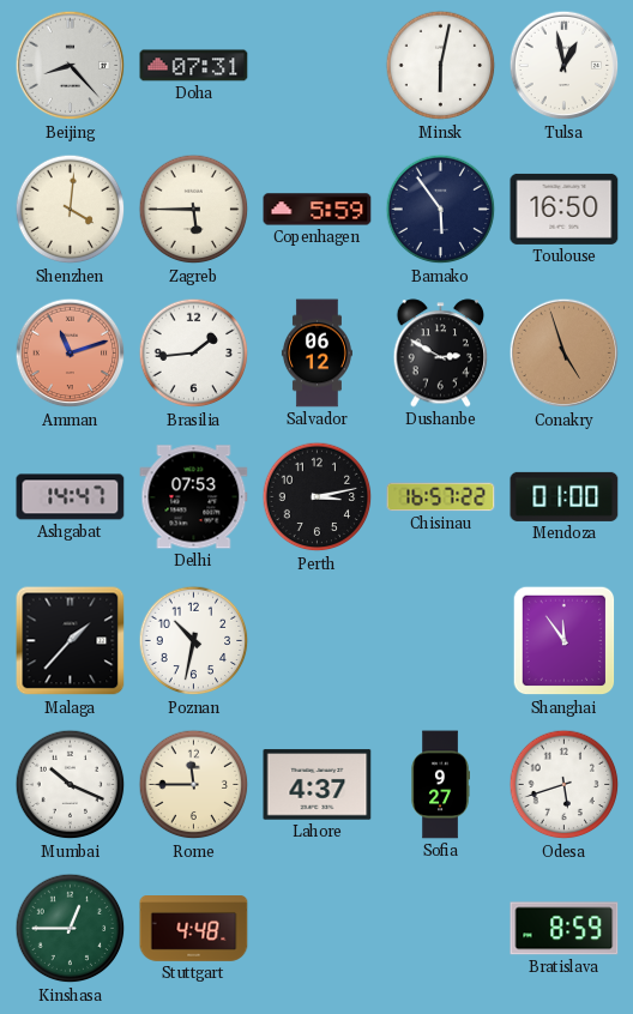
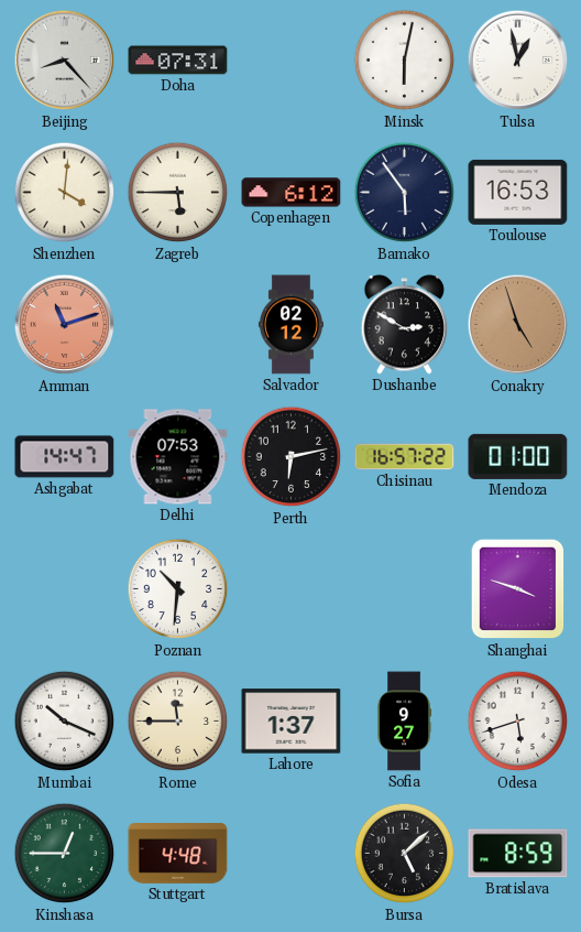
Copenhagen: 5:59 -> 6:12
Toulouse: 16:50 -> 16:53
Brasilia: 1:44 -> none
Salvador: 06:12 -> 02:12
Perth: 3:13 -> 6:13
Malaga: 1:37 -> none
Poznan: 10:32 -> 10:31
Shanghai: 11:54 -> 3:48
Lahore: 4:37 -> 1:37
Bursa: none -> 5:08
